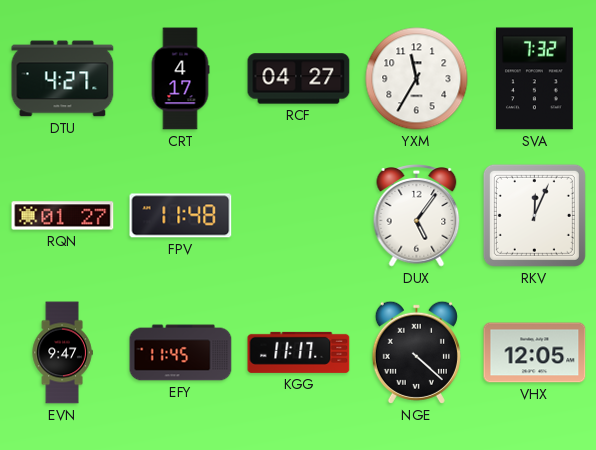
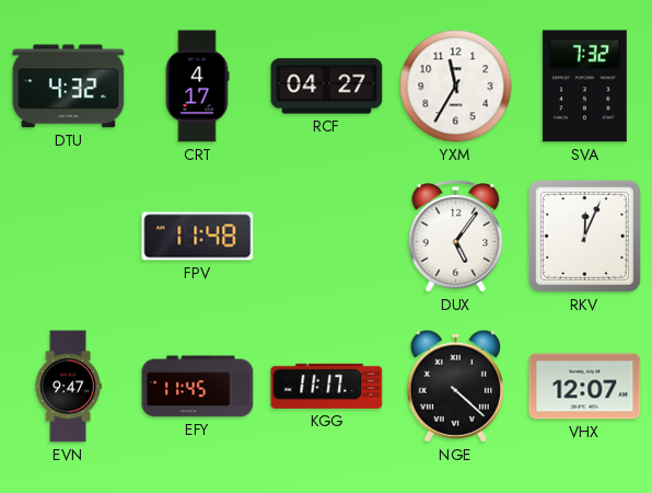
DTU: 4:27 -> 4:32
RQN: 01:27 -> none
VHX: 12:05 -> 12:07
